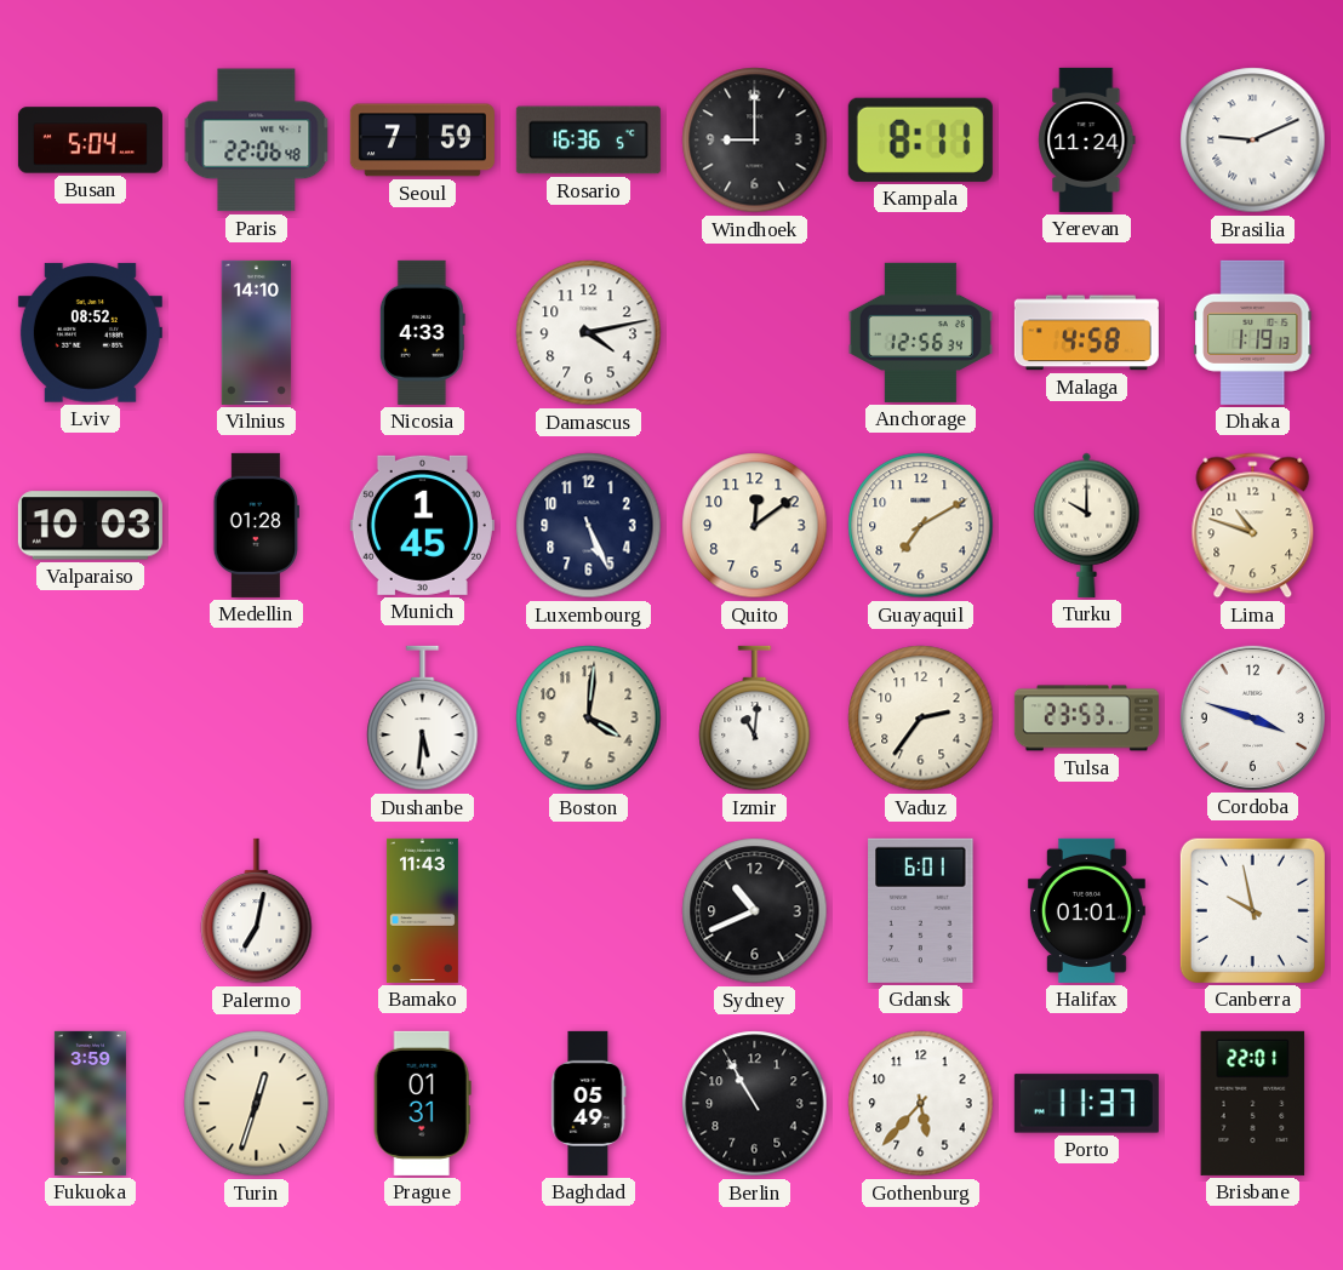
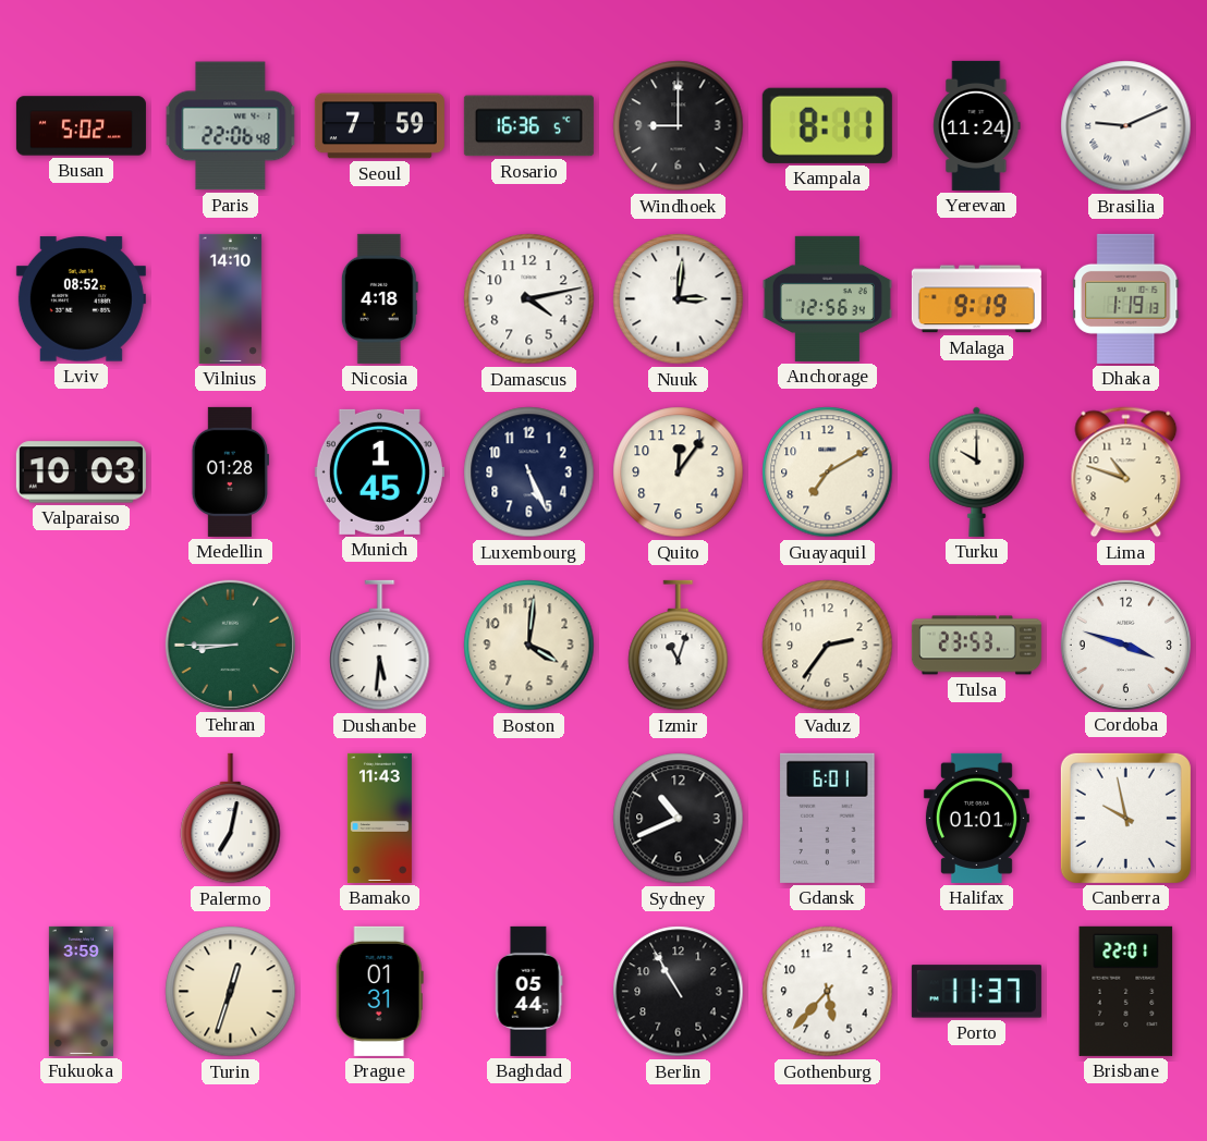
Busan: 5:04 -> 5:02
Nicosia: 4:33 -> 4:18
Nuuk: none -> 3:01
Malaga: 4:58 -> 9:19
Quito: 12:09 -> 12:06
Tehran: none -> 8:45
Izmir: 11:01 -> 11:03
Baghdad: 05:49 -> 05:44
